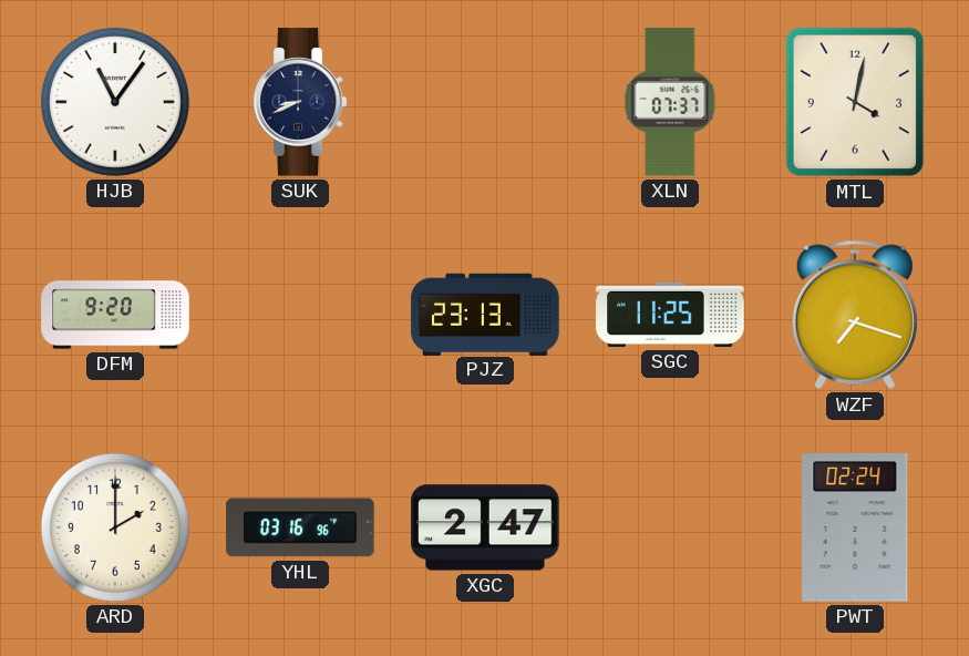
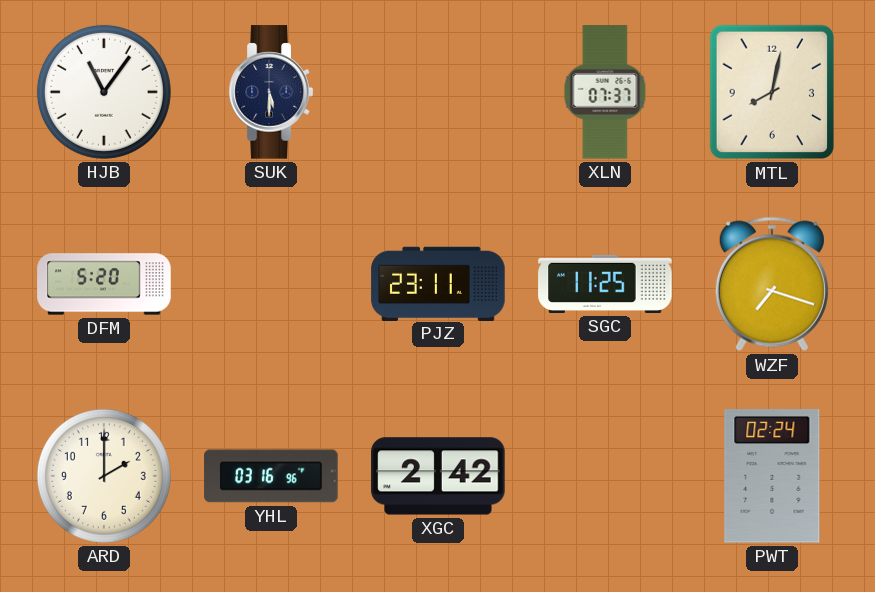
SUK: 8:41 -> 5:30
MTL: 4:02 -> 8:02
DFM: 9:20 -> 5:20
PJZ: 23:13 -> 23:11
XGC: 2:47 -> 2:42
